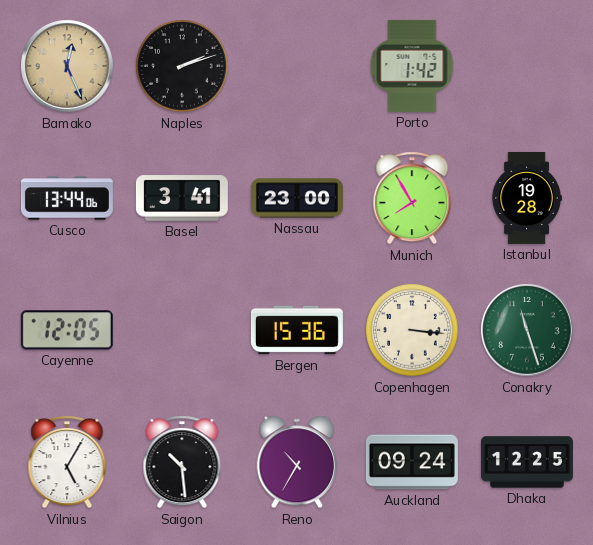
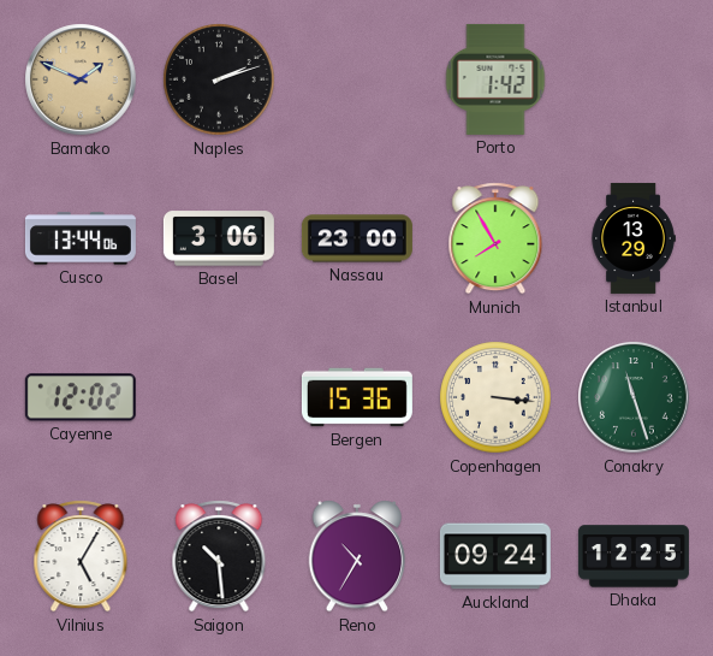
Bamako: 12:26 -> 1:49
Basel: 3:41 -> 3:06
Istanbul: 19:28 -> 13:29
Cayenne: 12:05 -> 12:02
